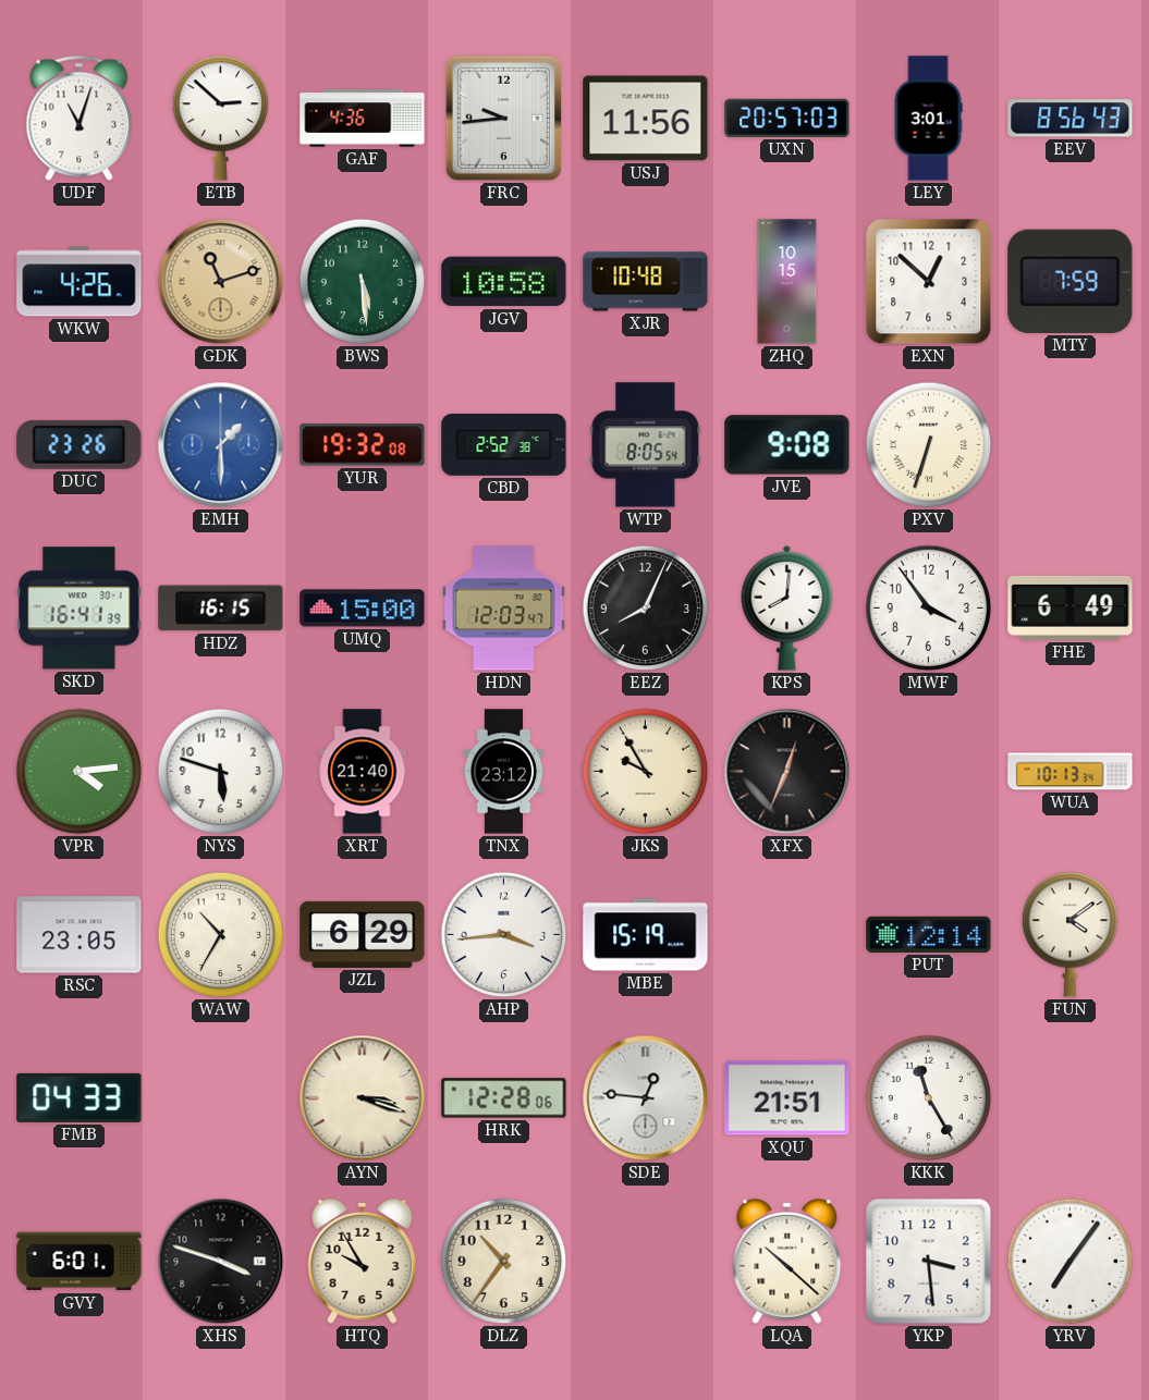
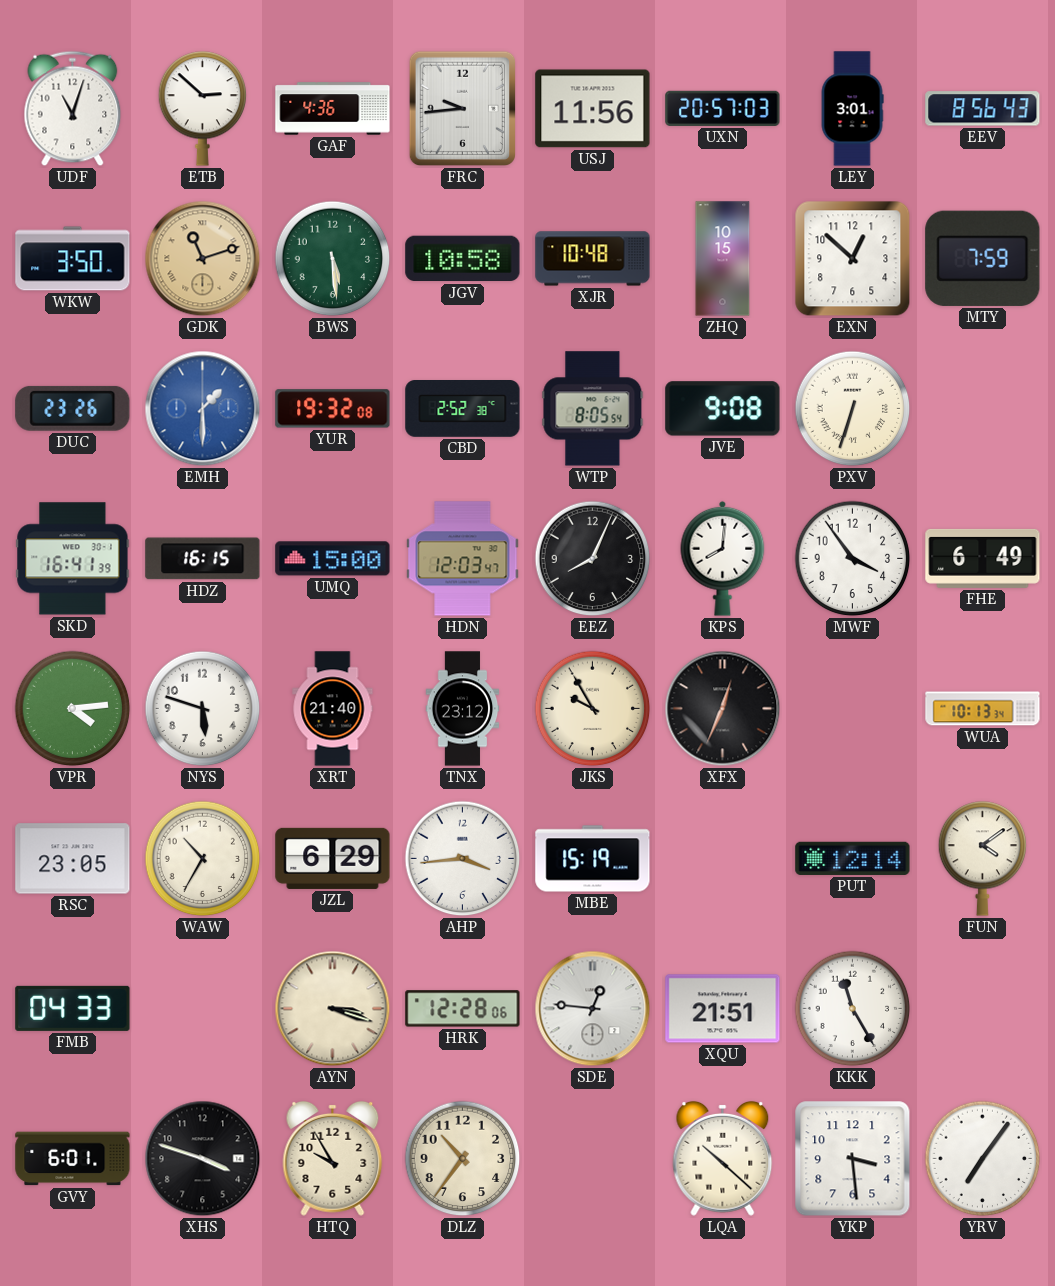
WKW: 4:26 -> 3:50
